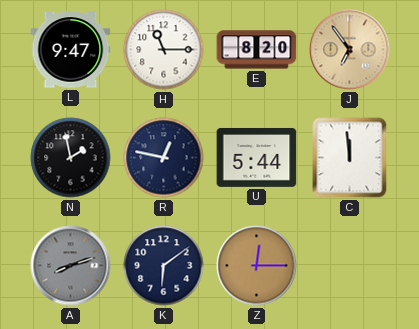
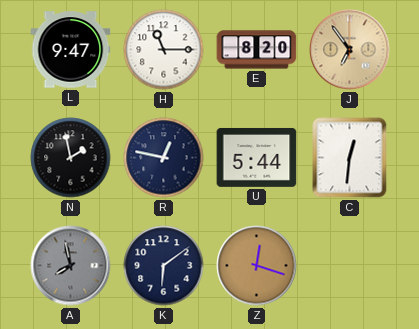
C: 11:59 -> 12:31
A: 8:12 -> 7:58
Z: 12:15 -> 12:18
